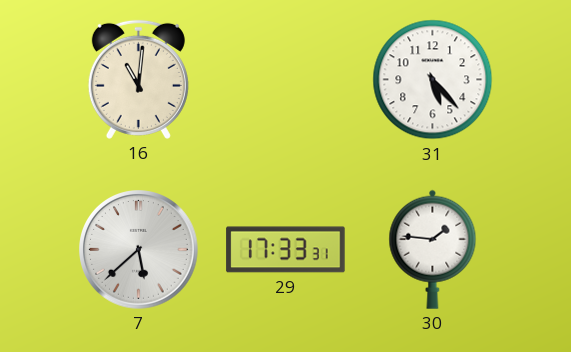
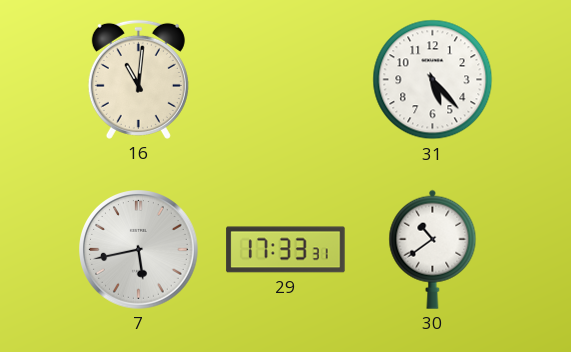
7: 5:38 -> 5:43
30: 1:46 -> 10:39
